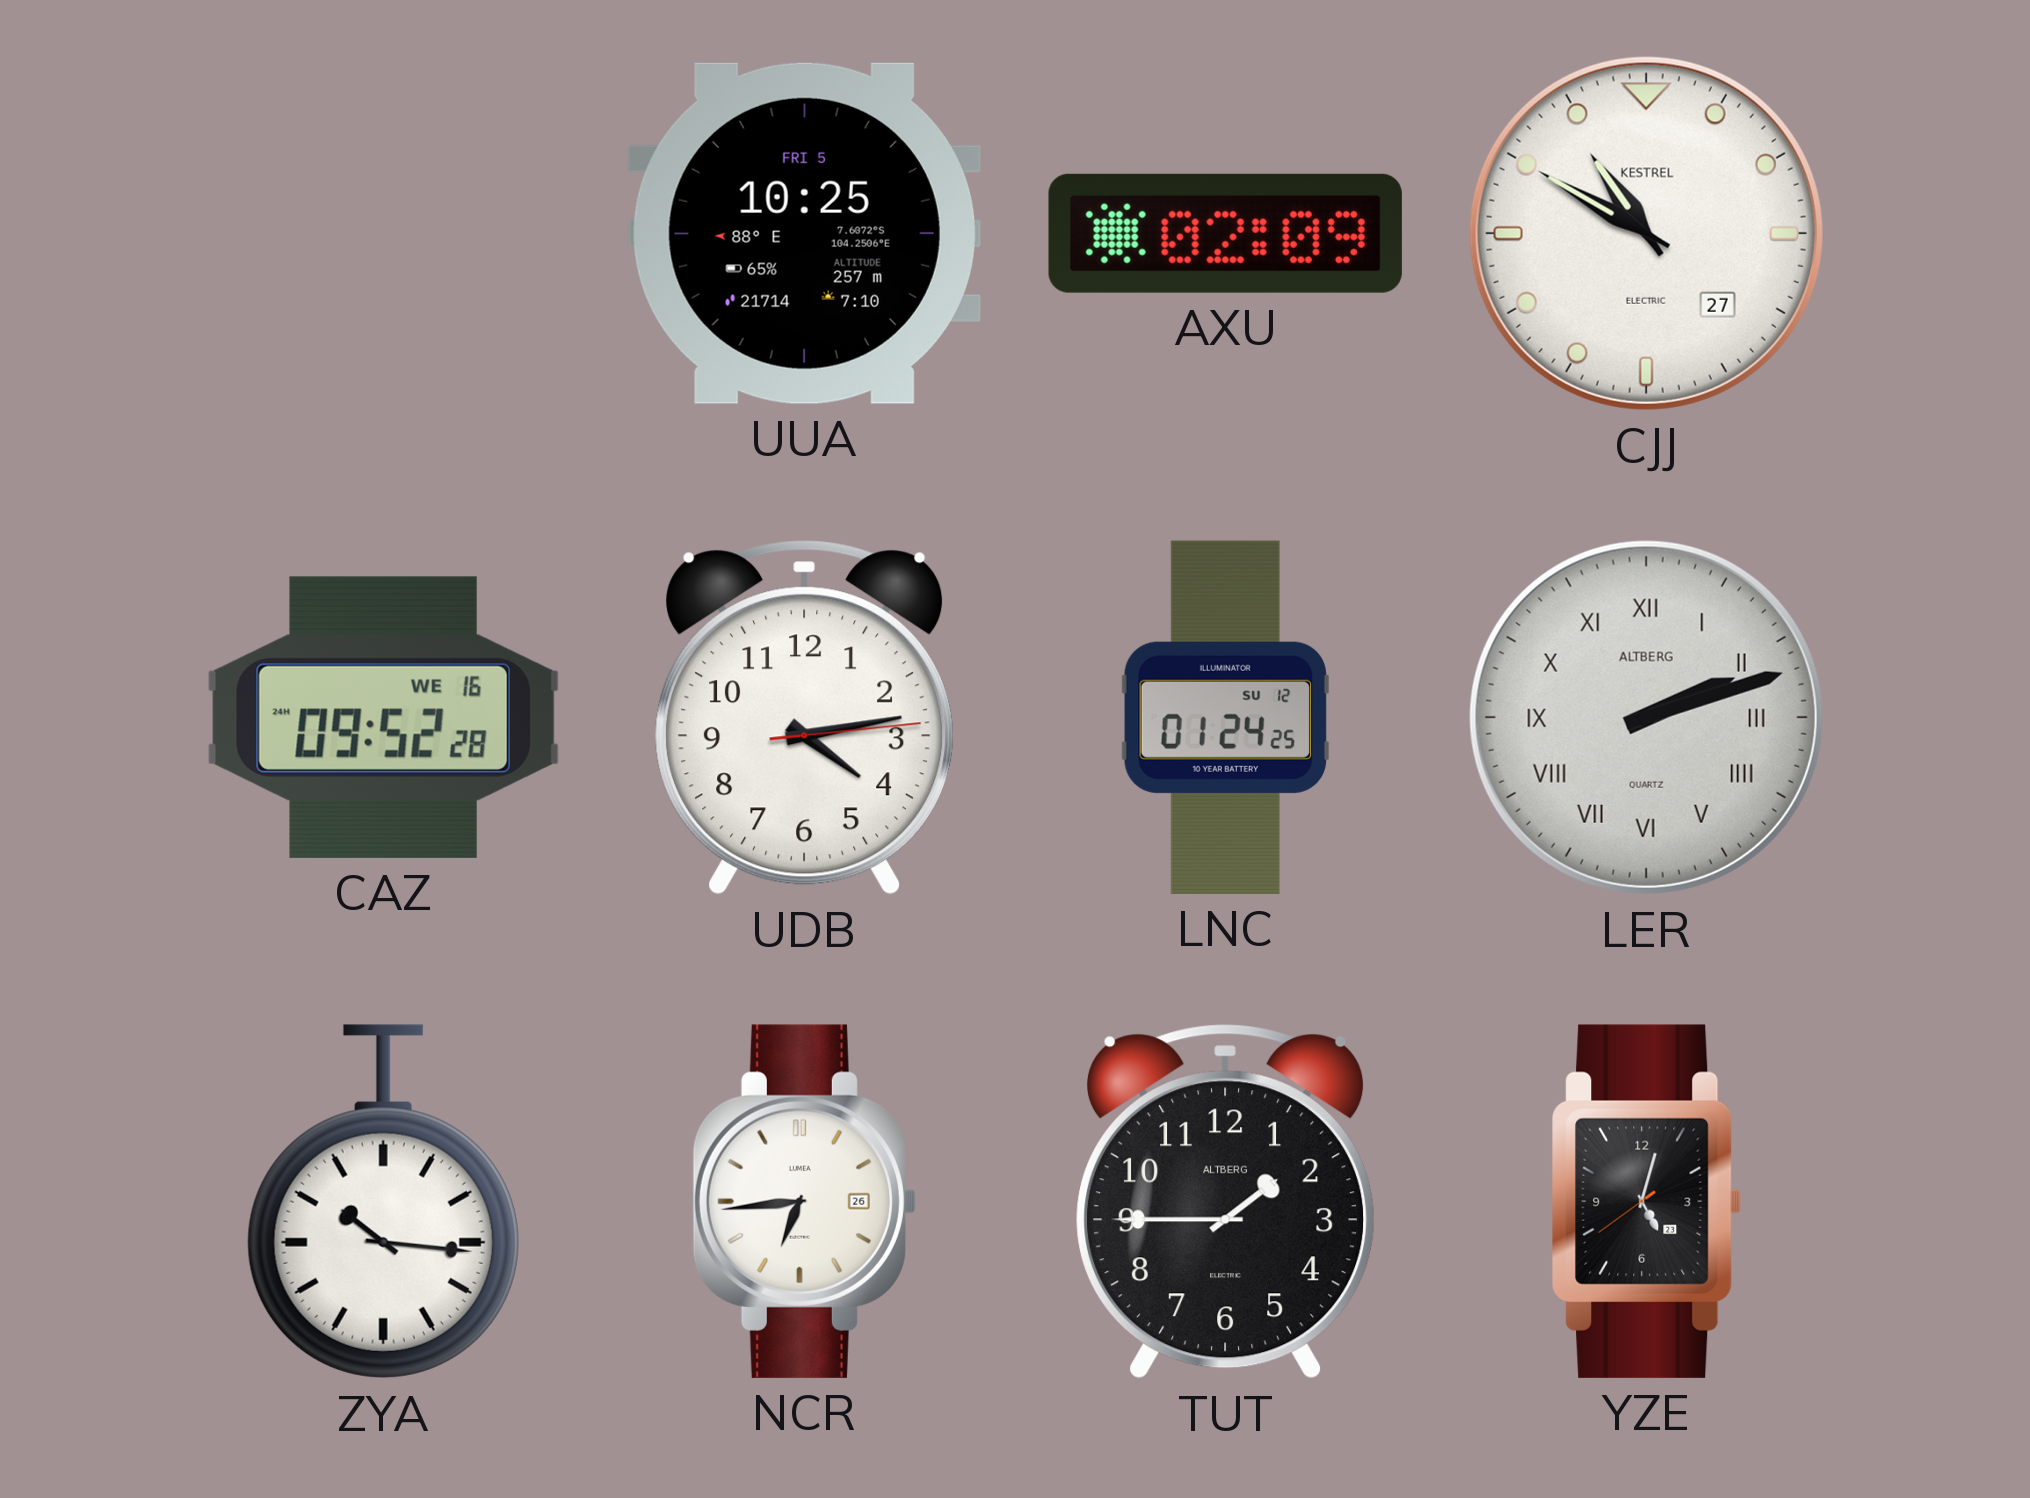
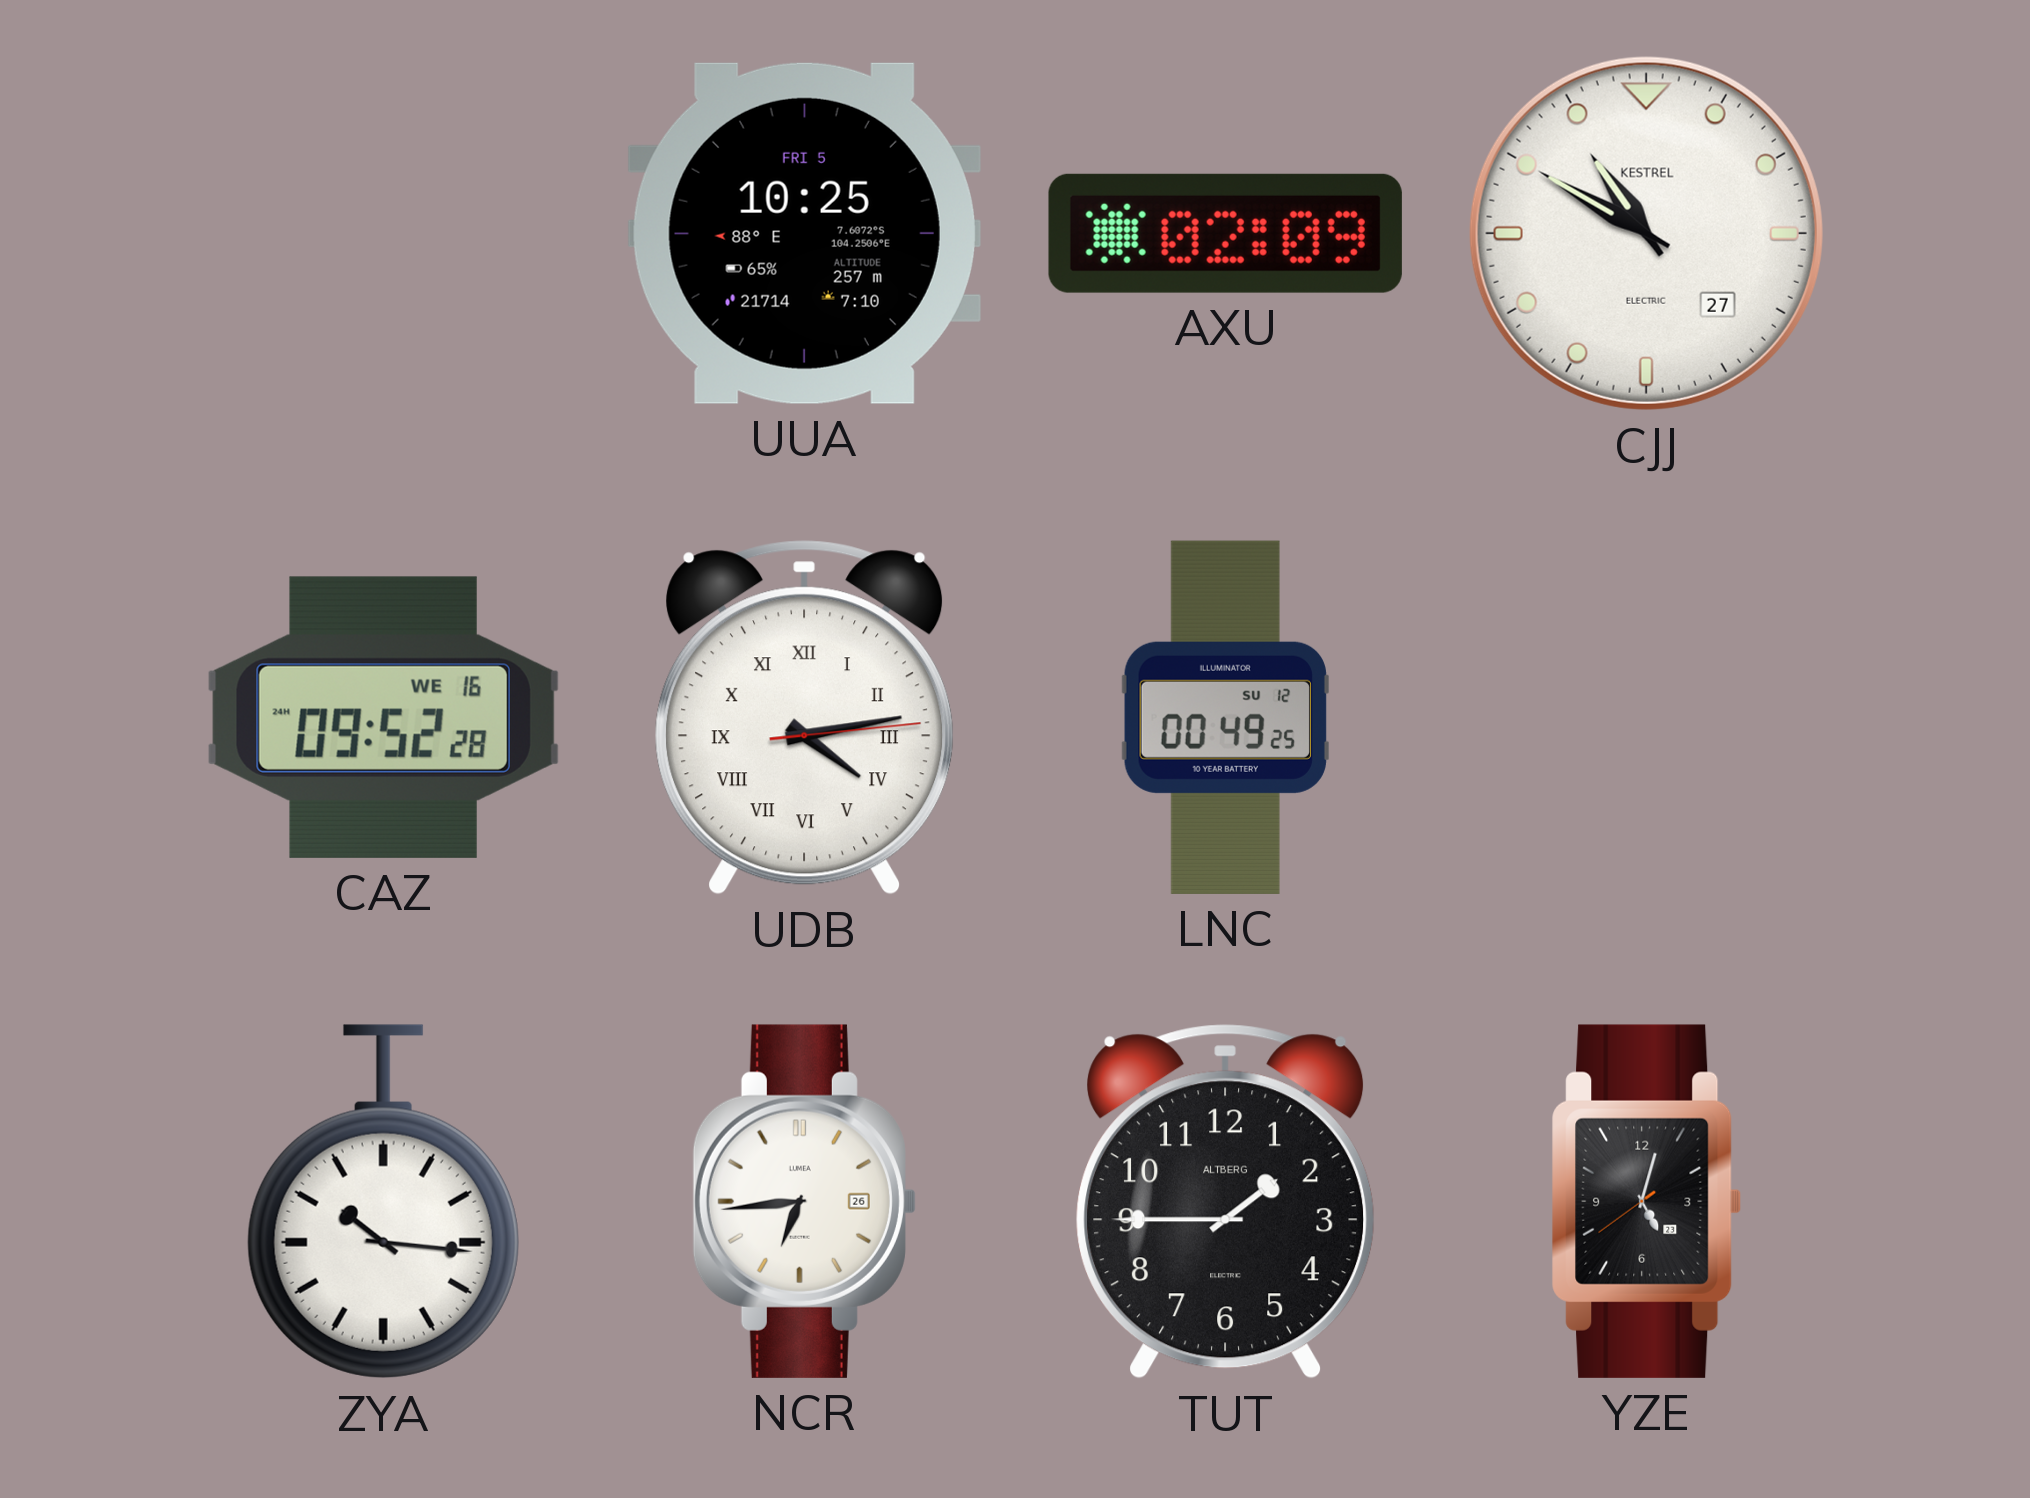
UDB numerals: Arabic -> Roman
LNC: 01:24 -> 00:49
LER: 2:12 -> none
